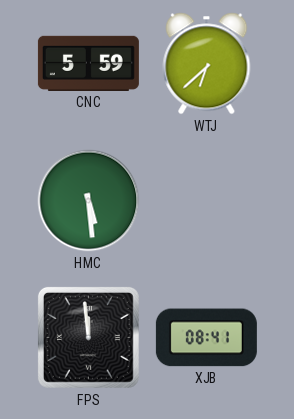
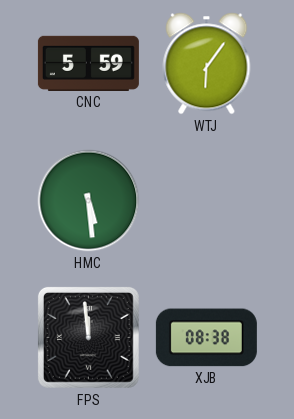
WTJ: 6:38 -> 6:06
XJB: 08:41 -> 08:38
